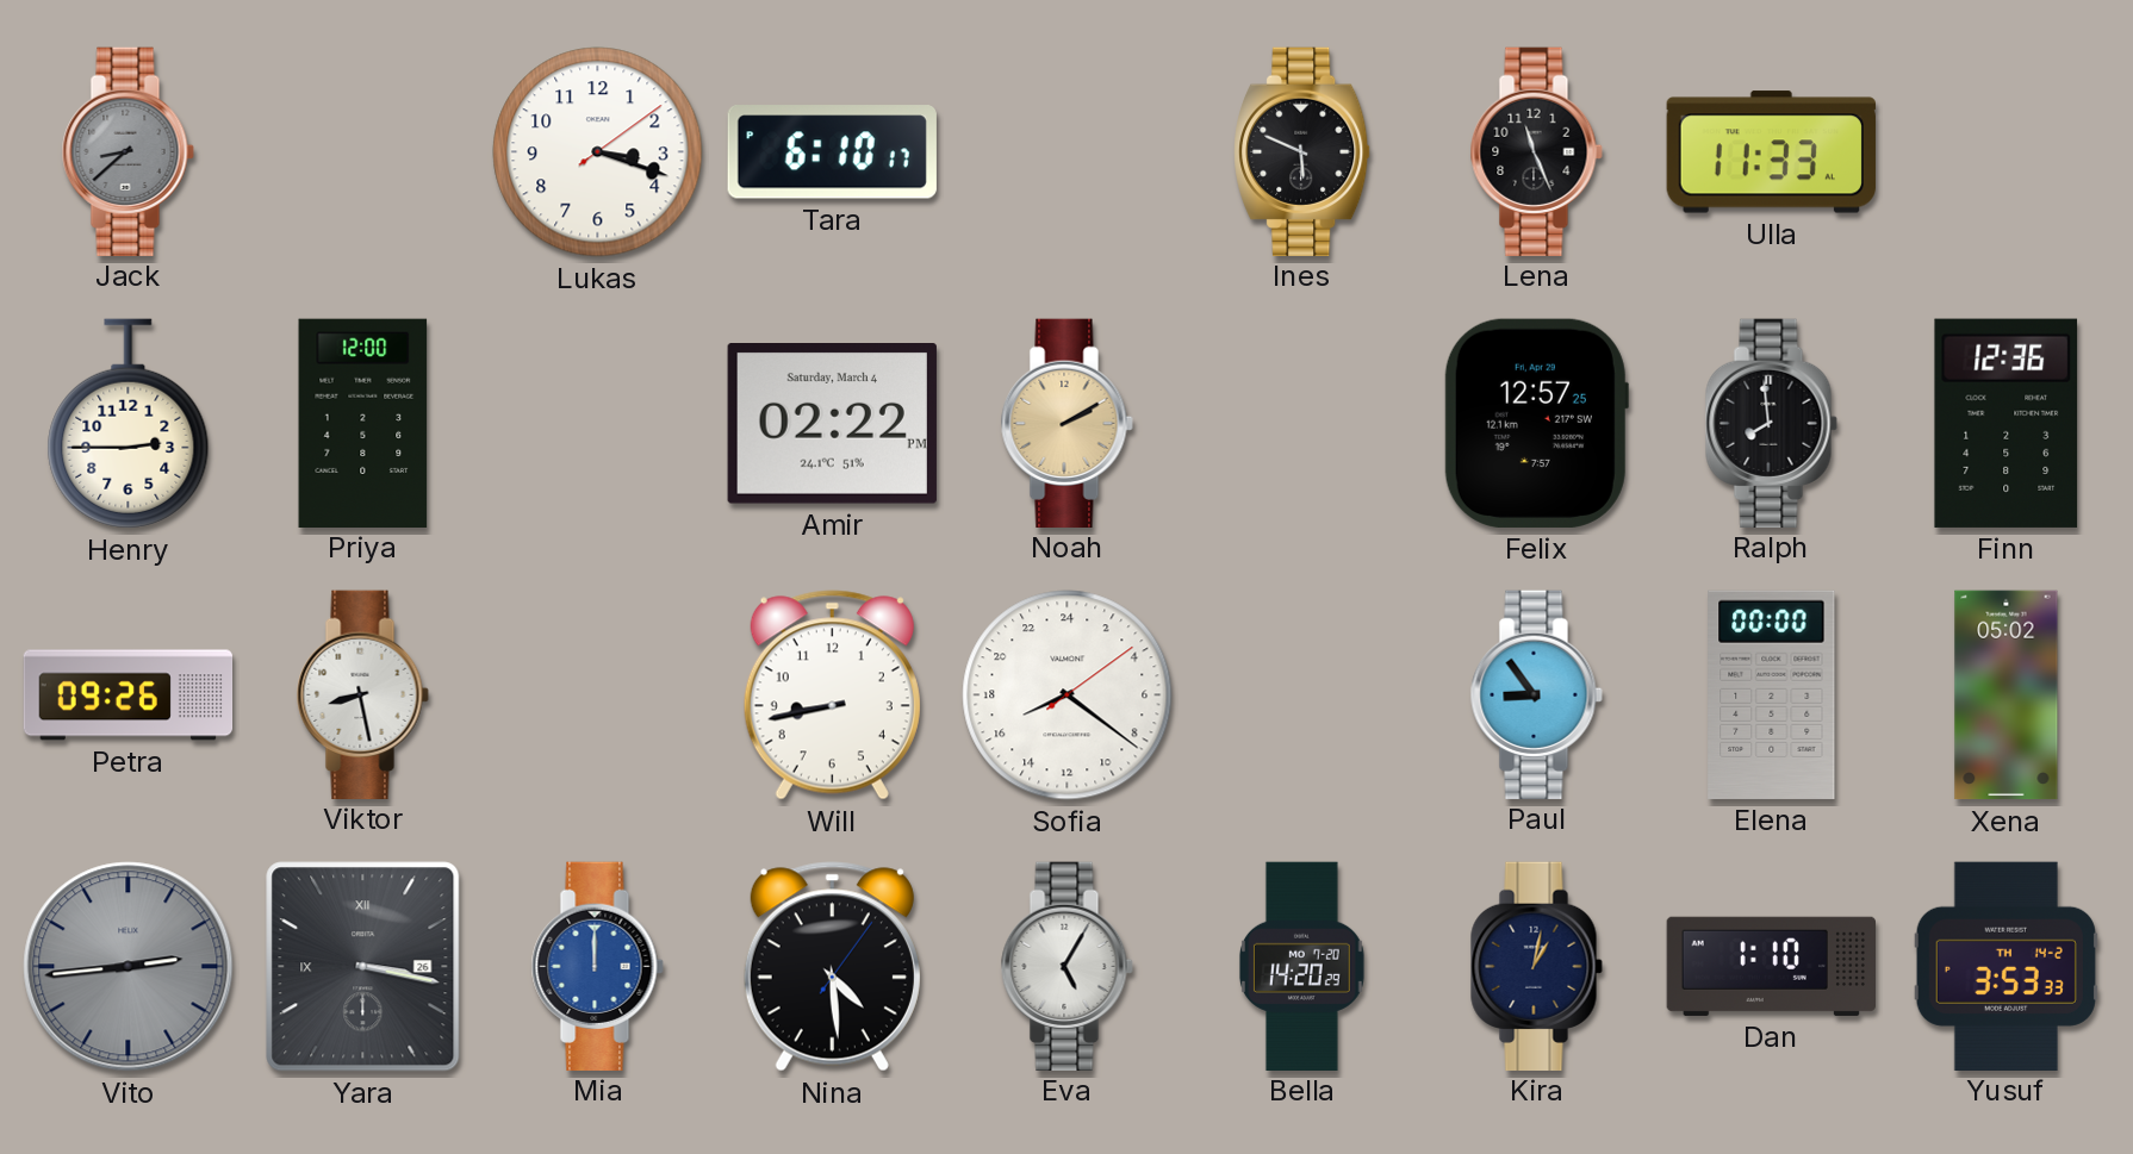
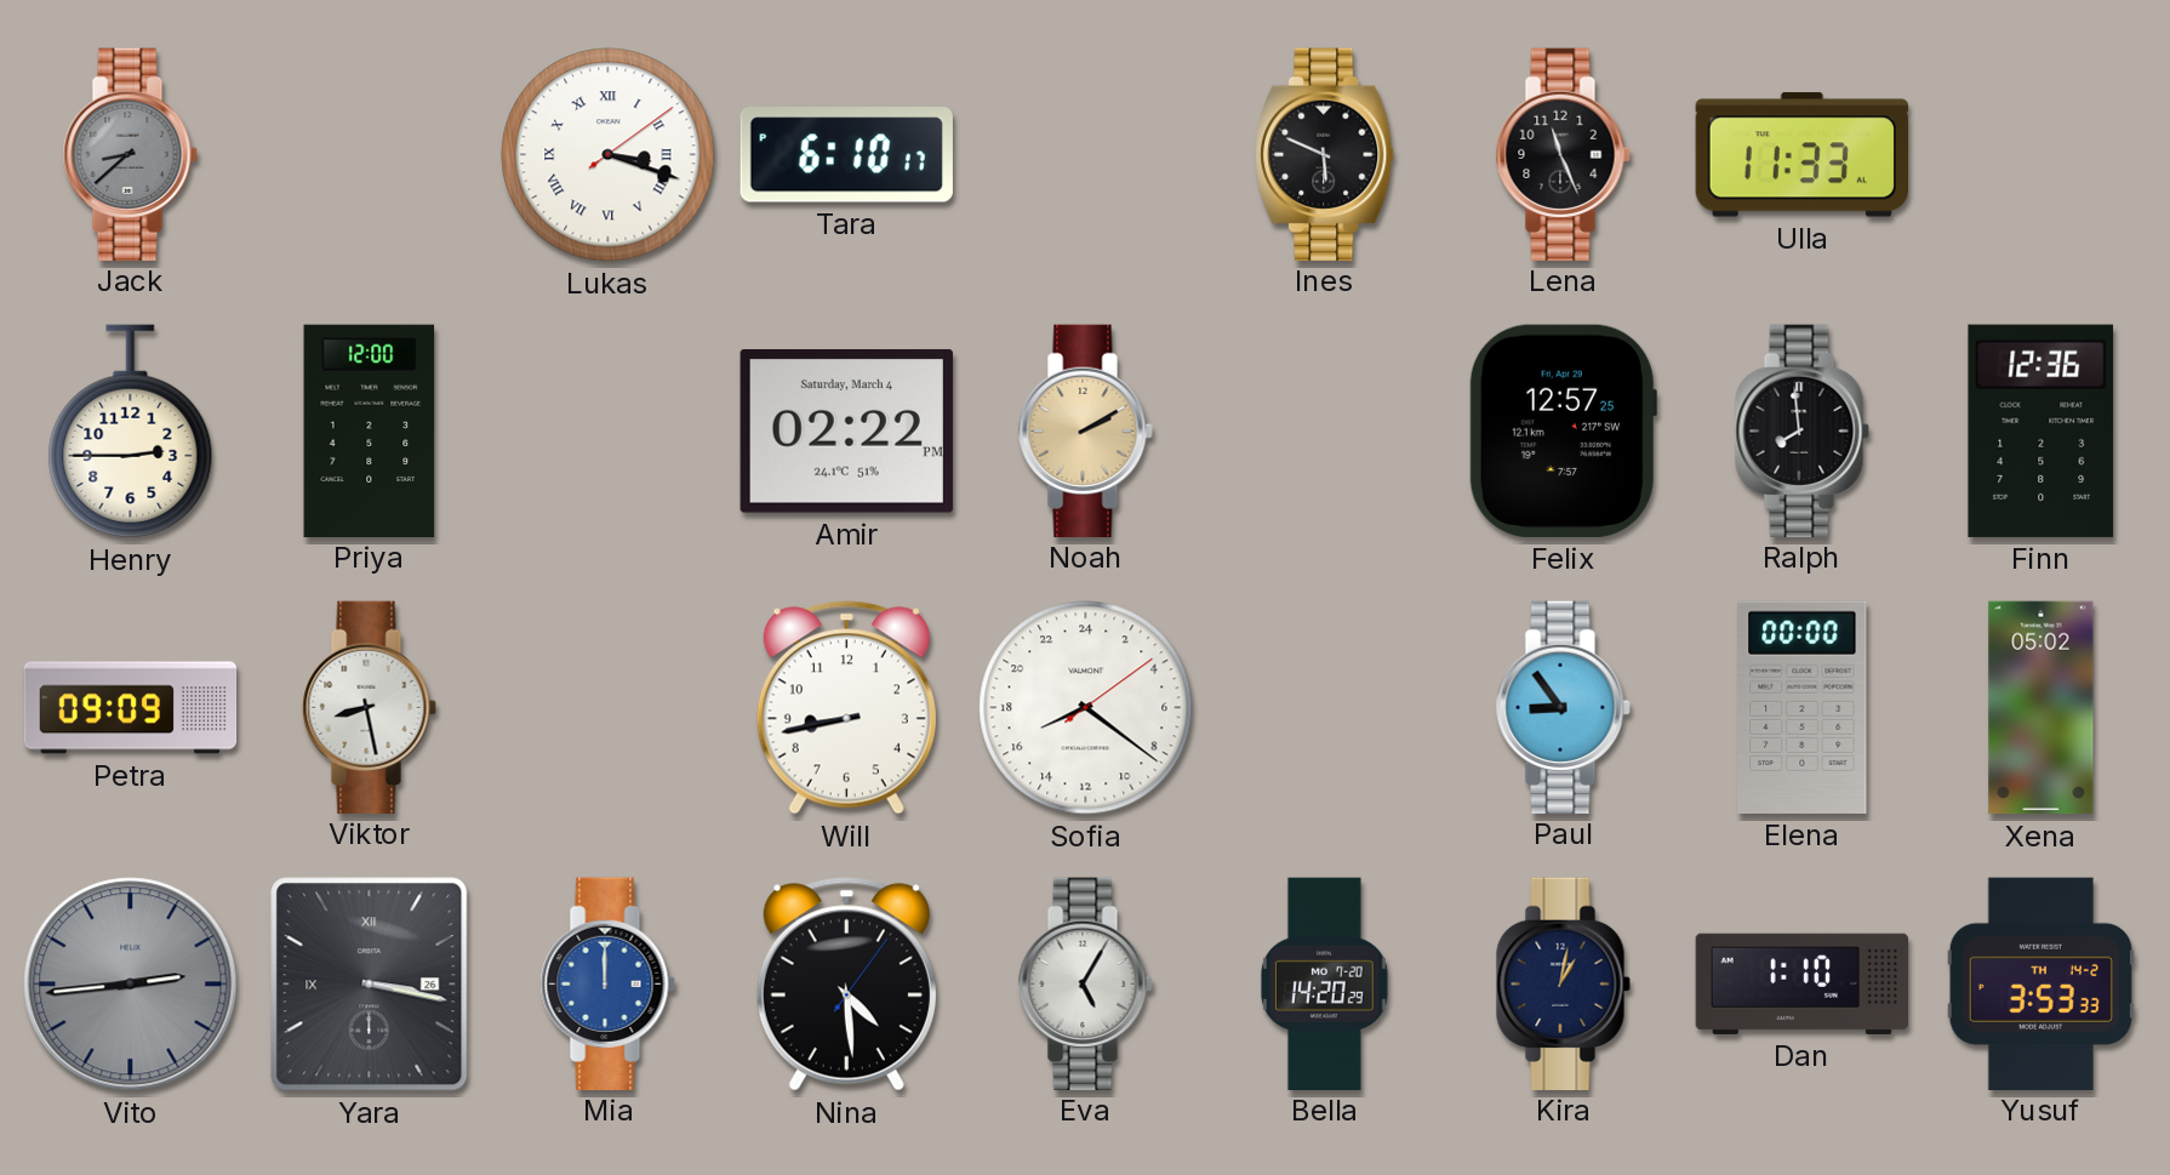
Lukas numerals: Arabic -> Roman
Petra: 09:26 -> 09:09
